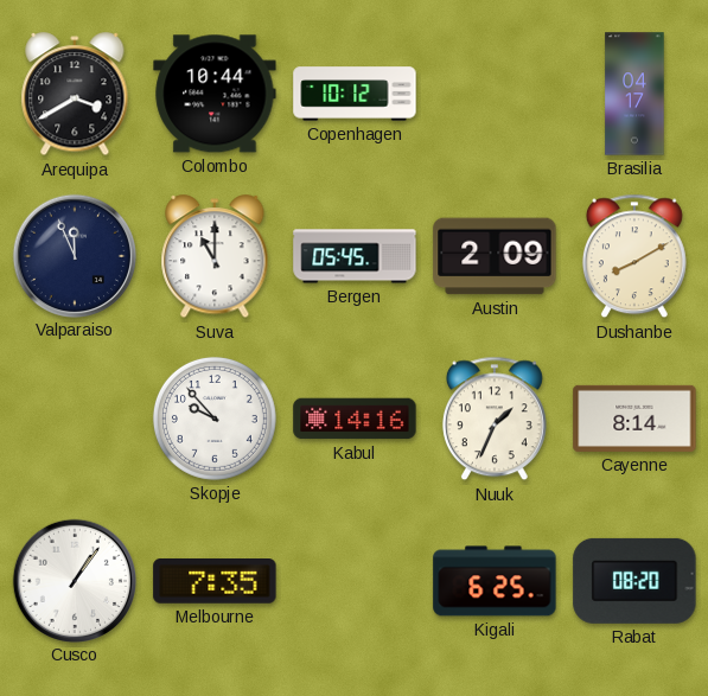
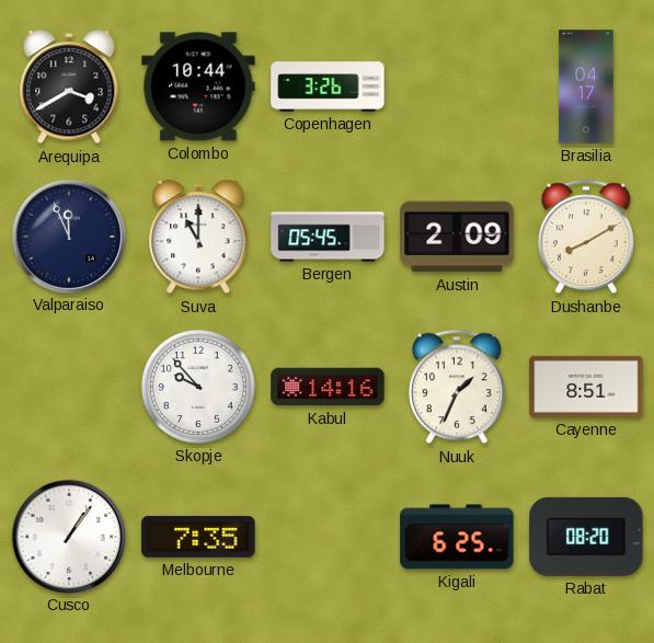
Copenhagen: 10:12 -> 3:26
Cayenne: 8:14 -> 8:51
